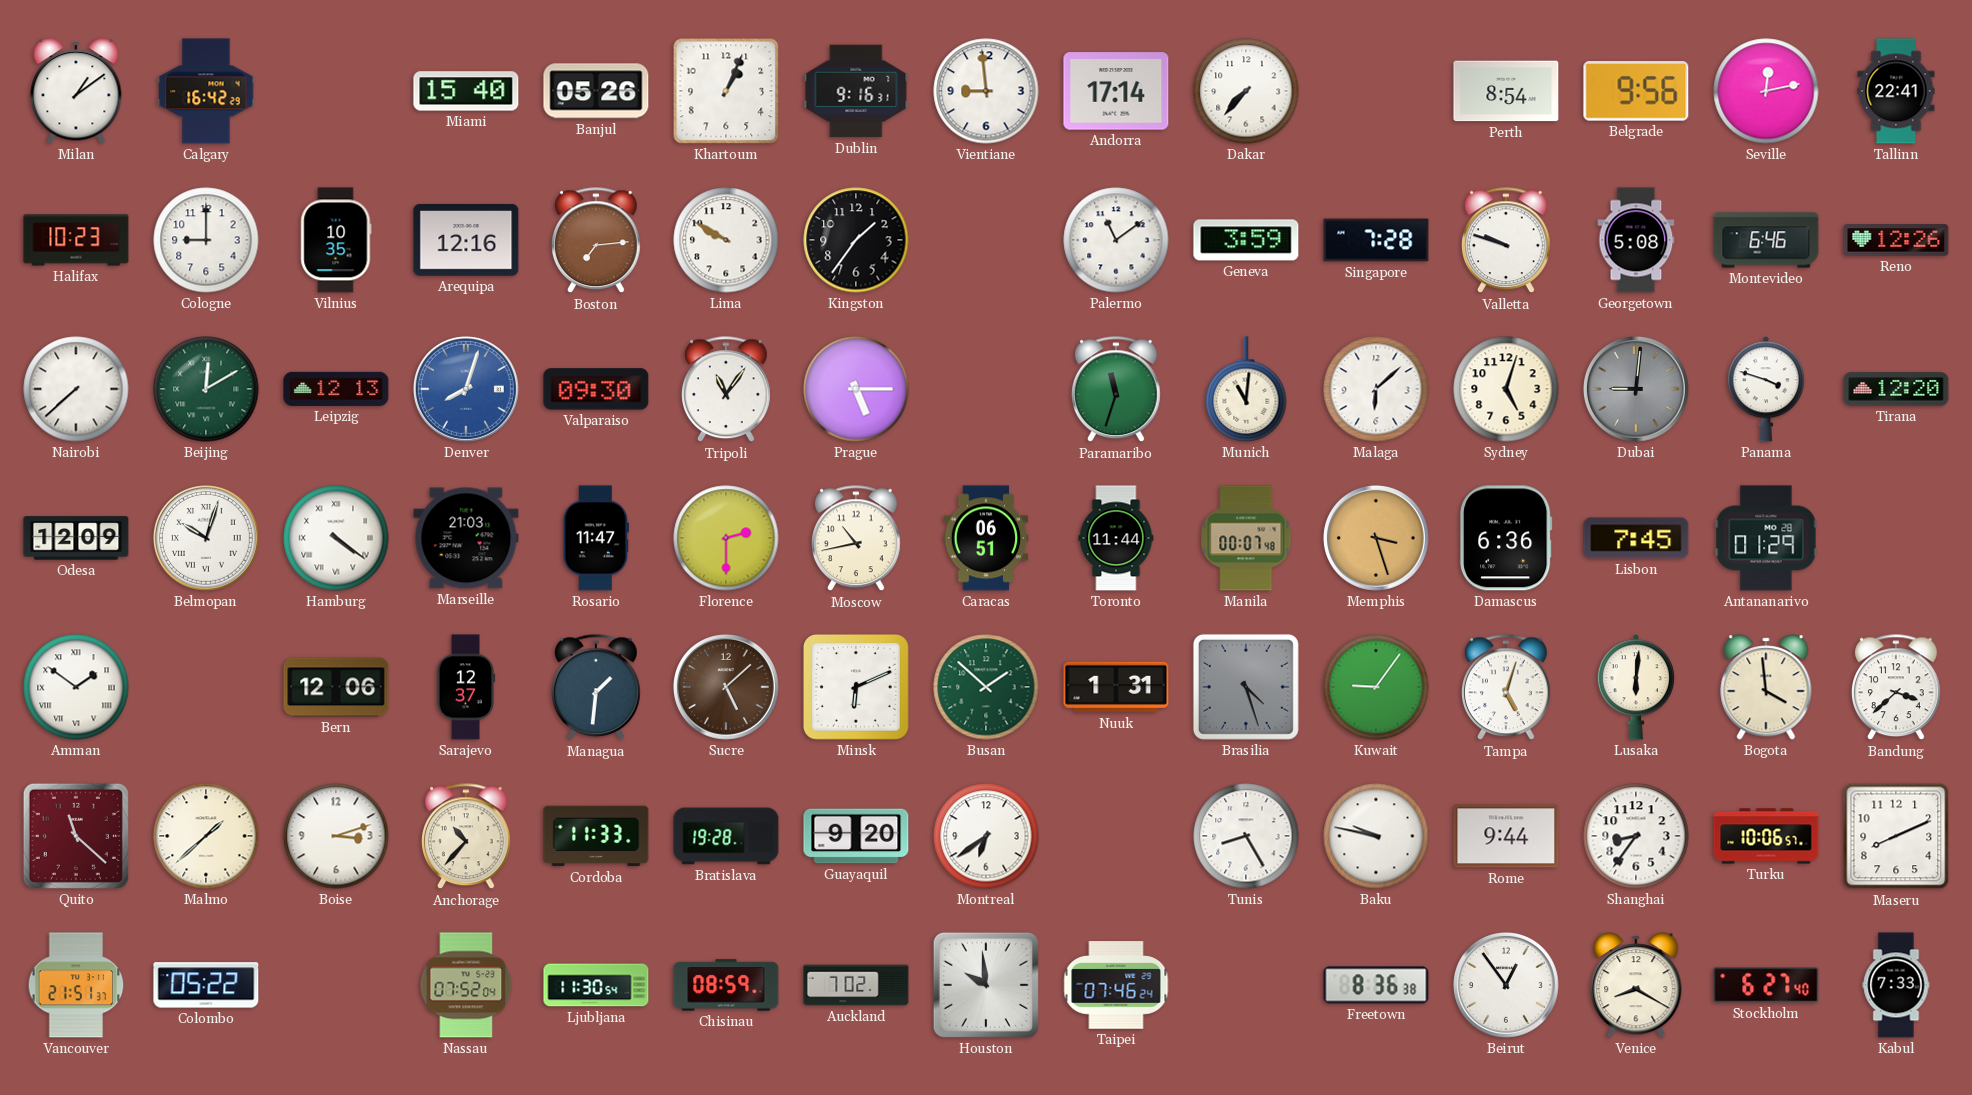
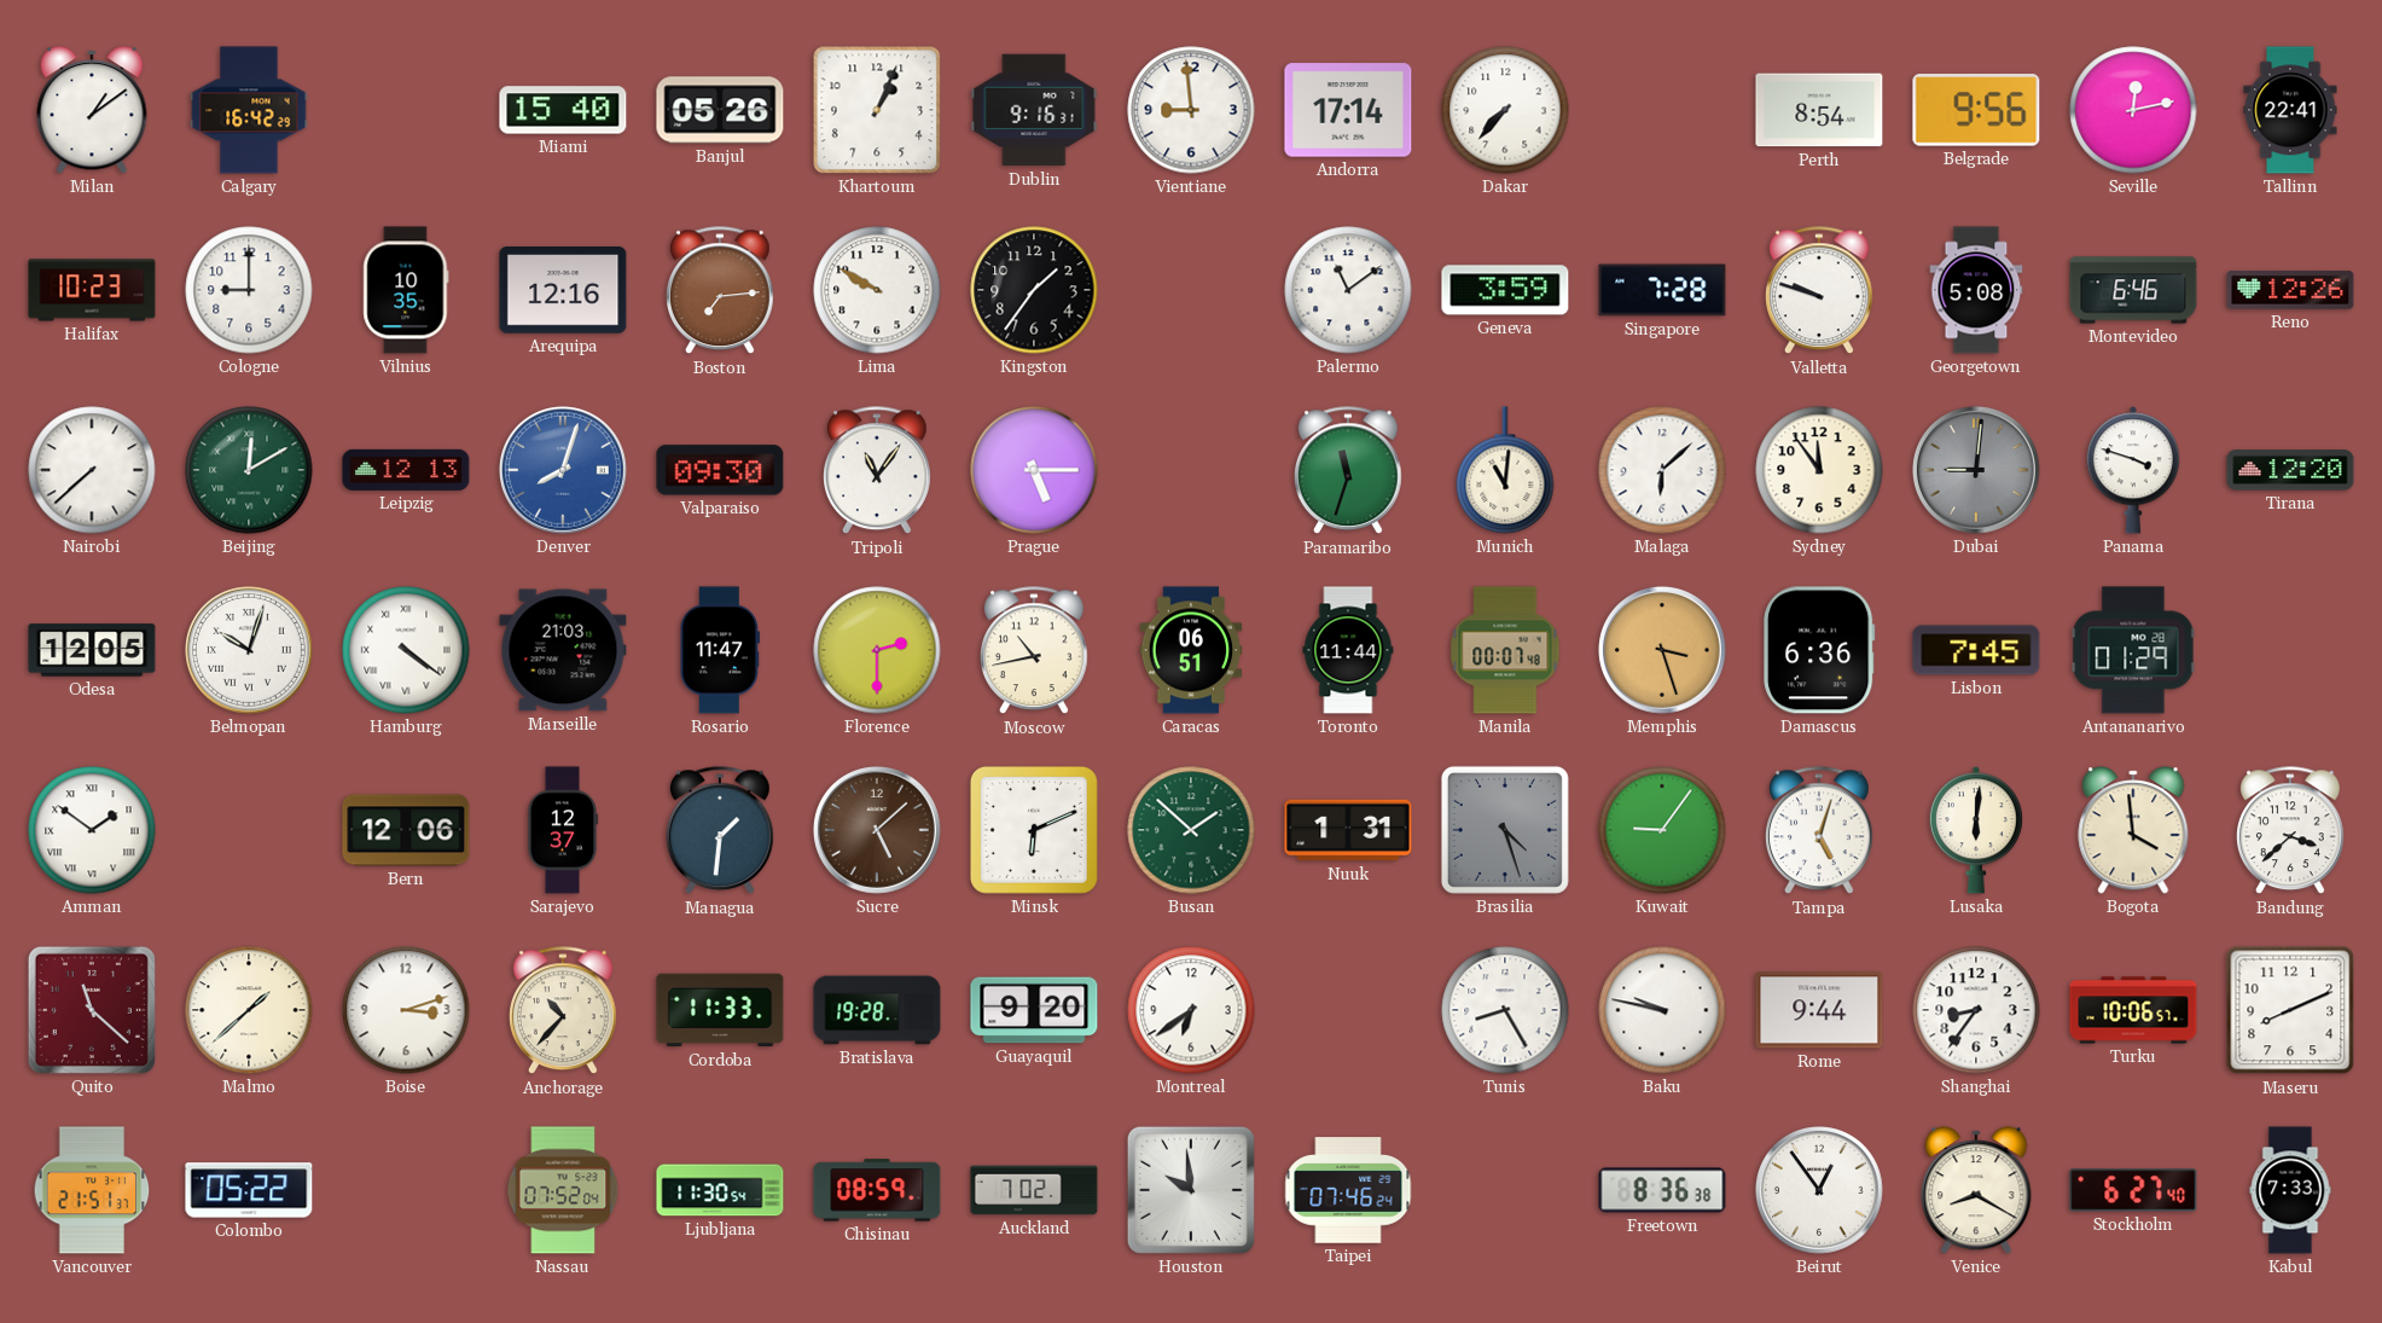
Sydney: 5:03 -> 11:54
Odesa: 12:09 -> 12:05
